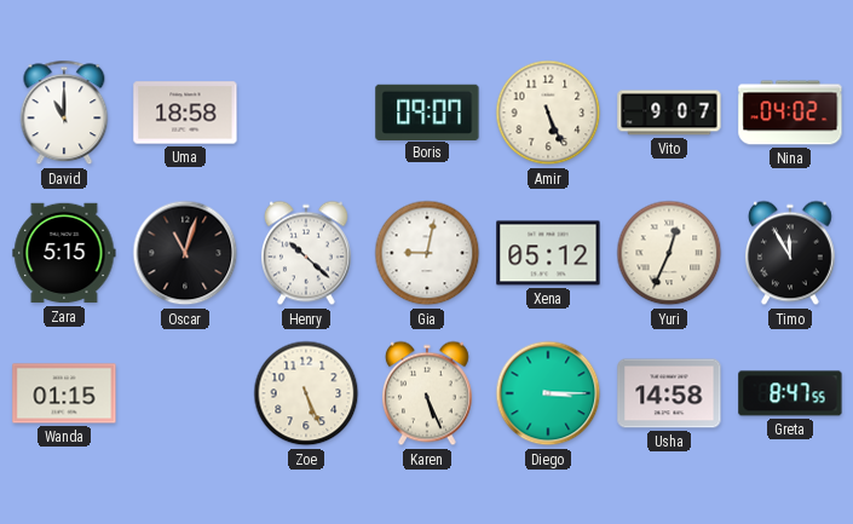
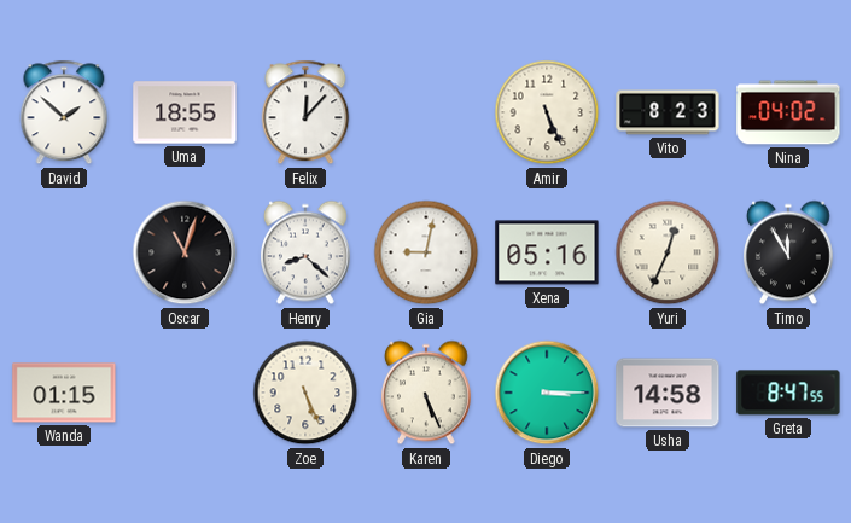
David: 11:00 -> 1:52
Uma: 18:58 -> 18:55
Felix: none -> 12:07
Boris: 09:07 -> none
Vito: 9:07 -> 8:23
Zara: 5:15 -> none
Henry: 10:22 -> 8:22
Xena: 05:12 -> 05:16
